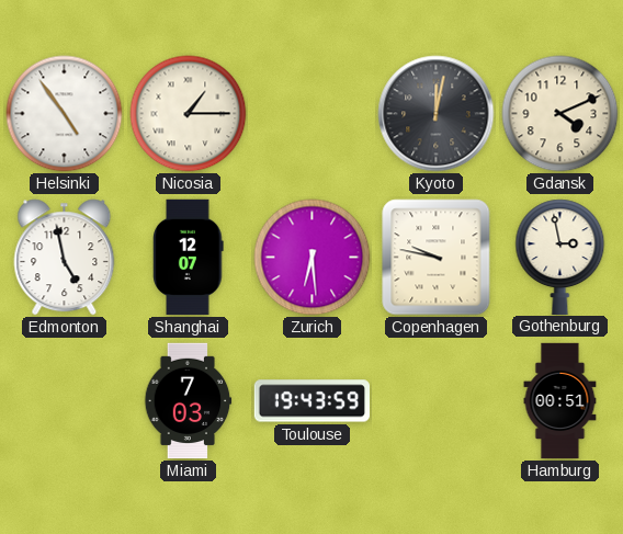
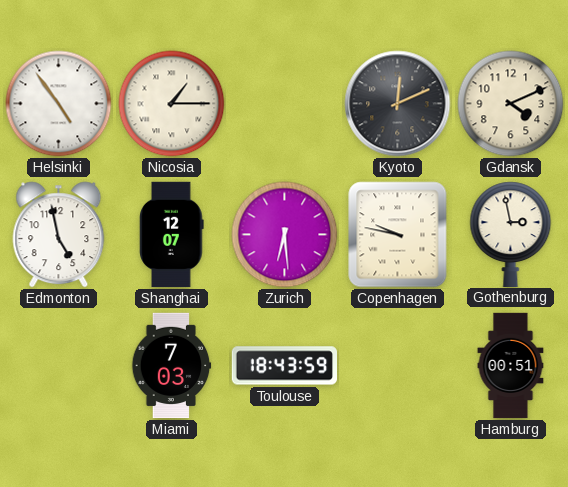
Kyoto: 12:02 -> 12:11
Toulouse: 19:43 -> 18:43
